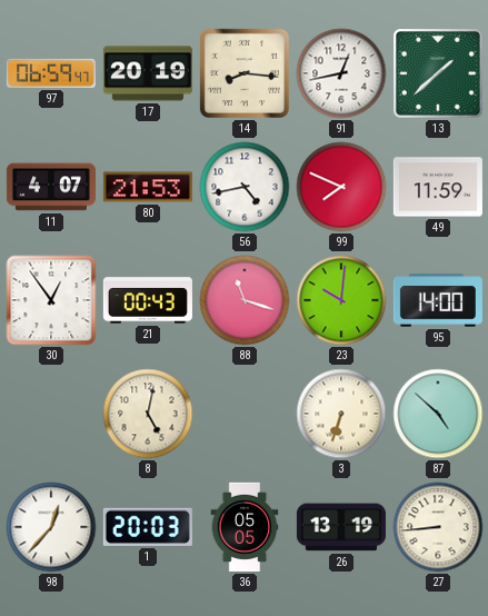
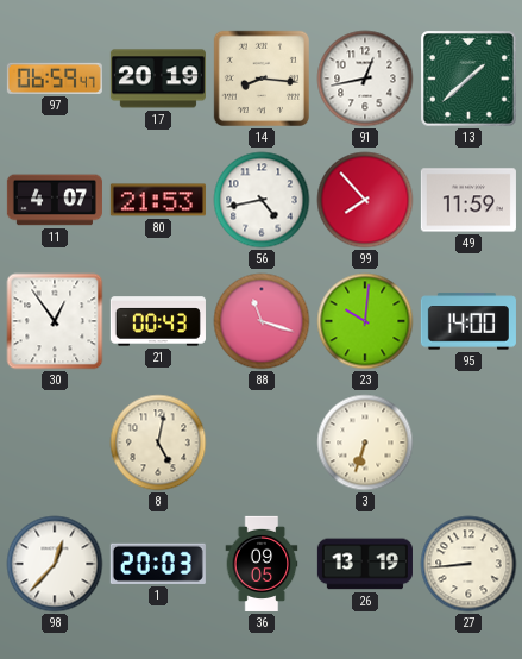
99: 7:49 -> 7:53
87: 4:52 -> none
36: 05:05 -> 09:05
